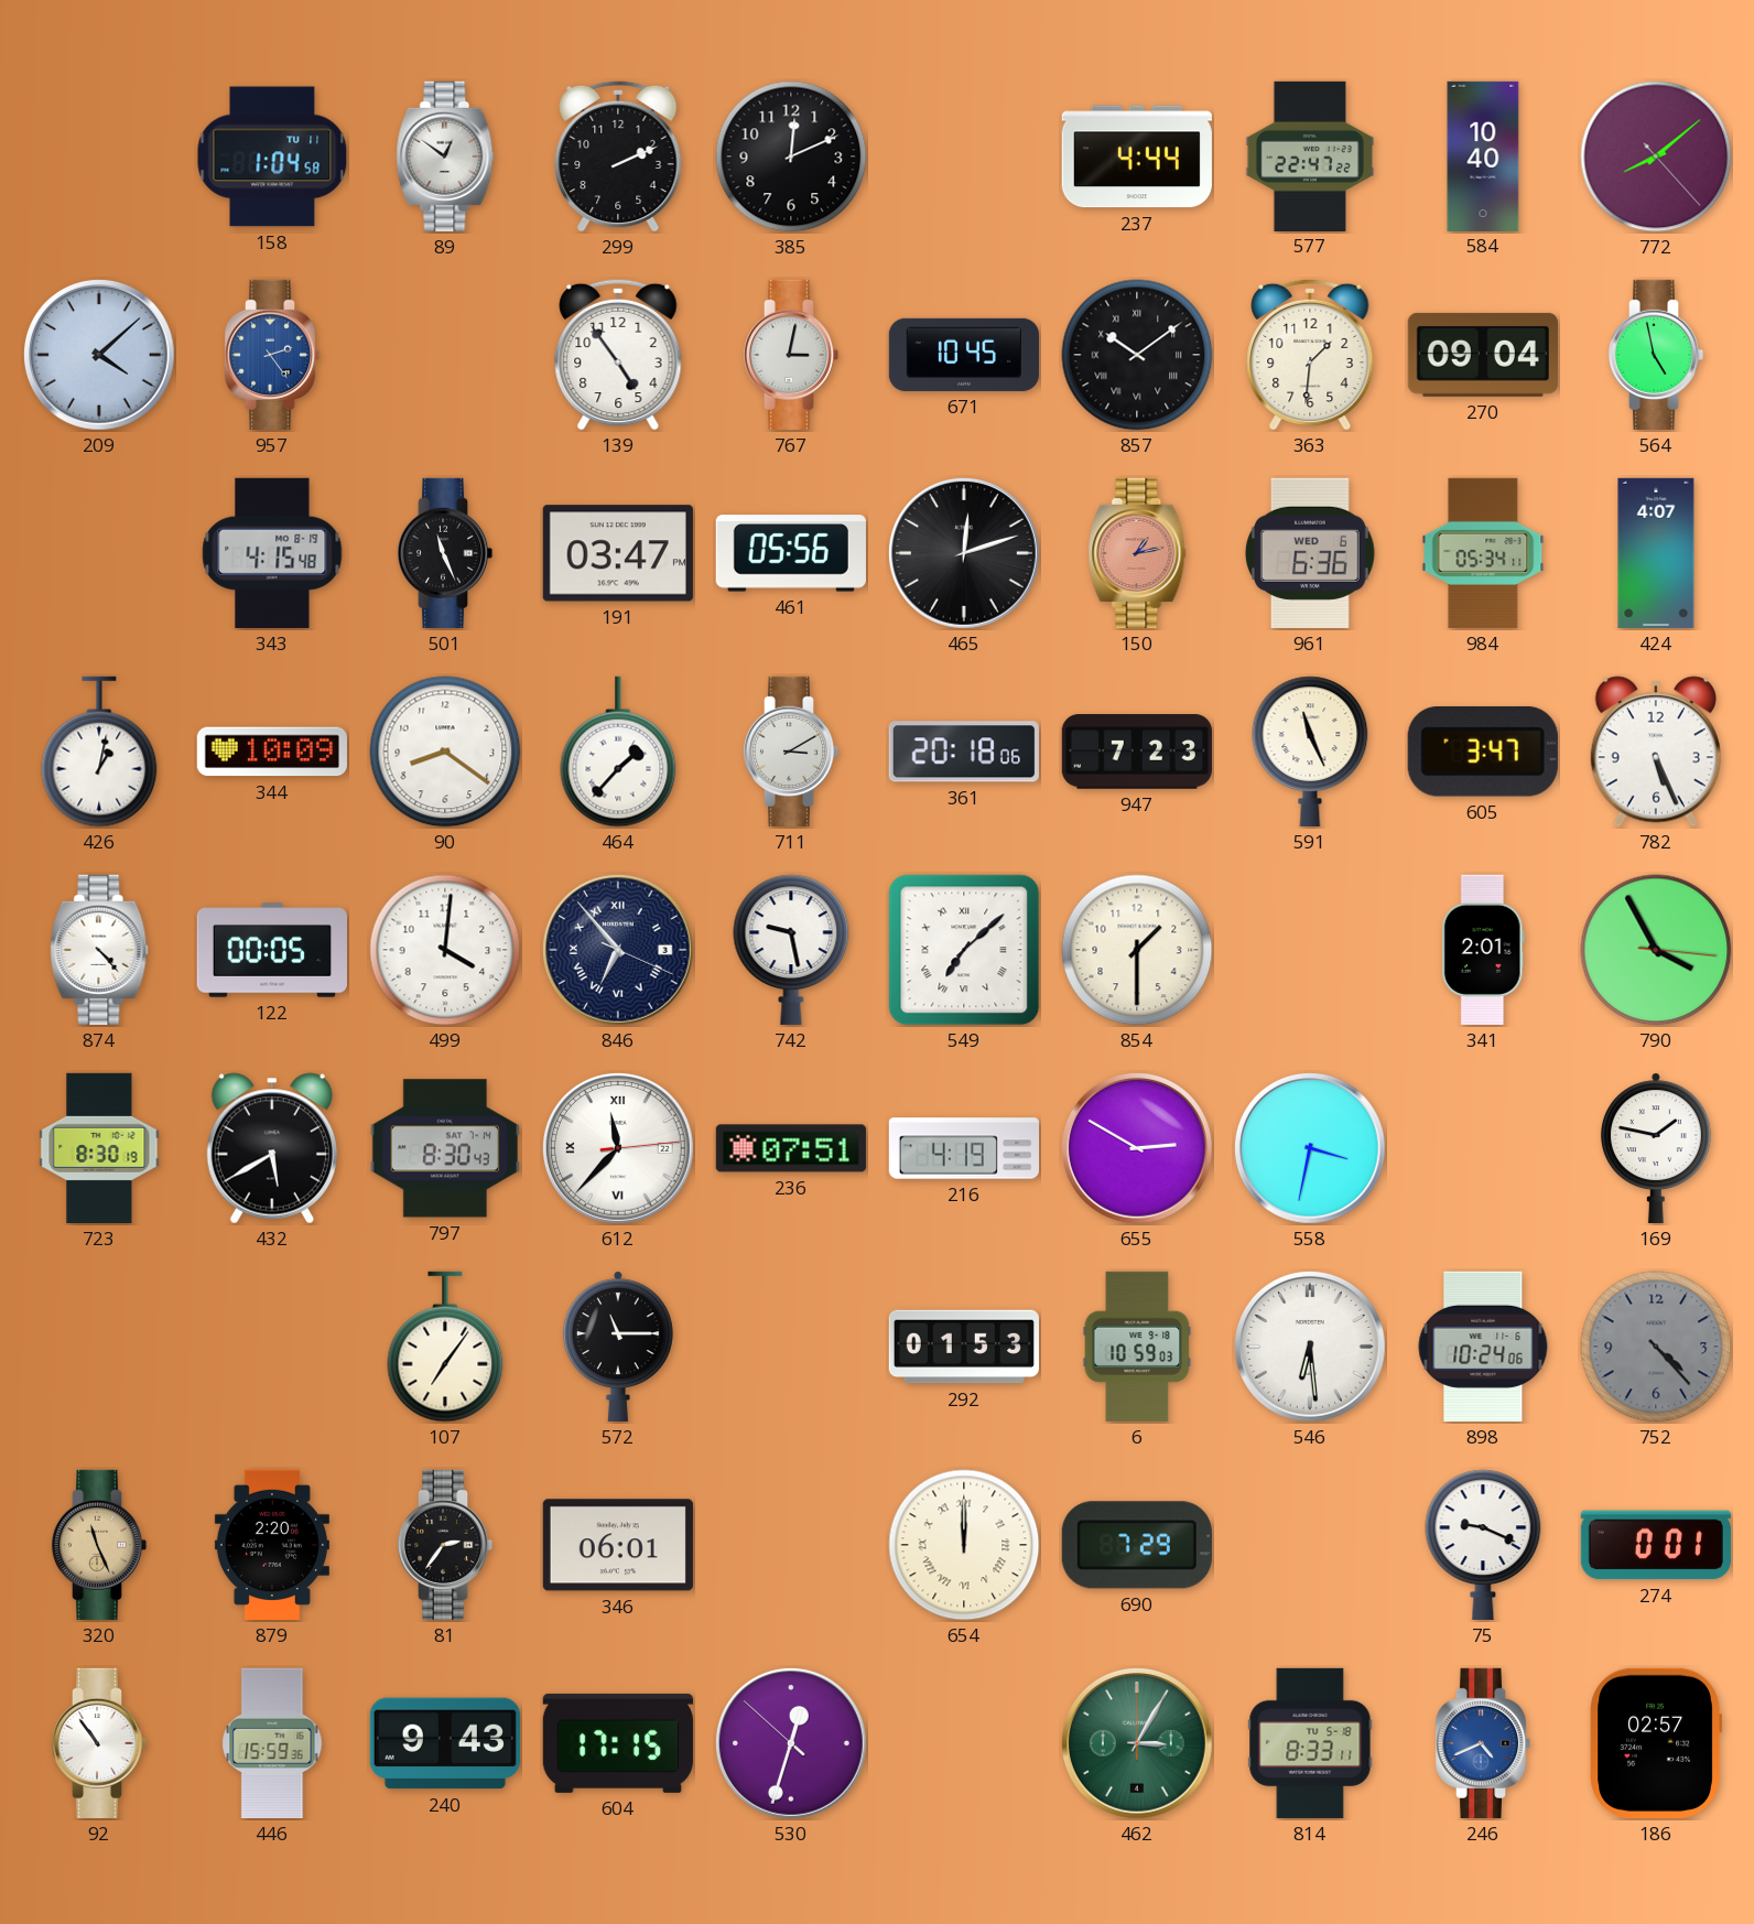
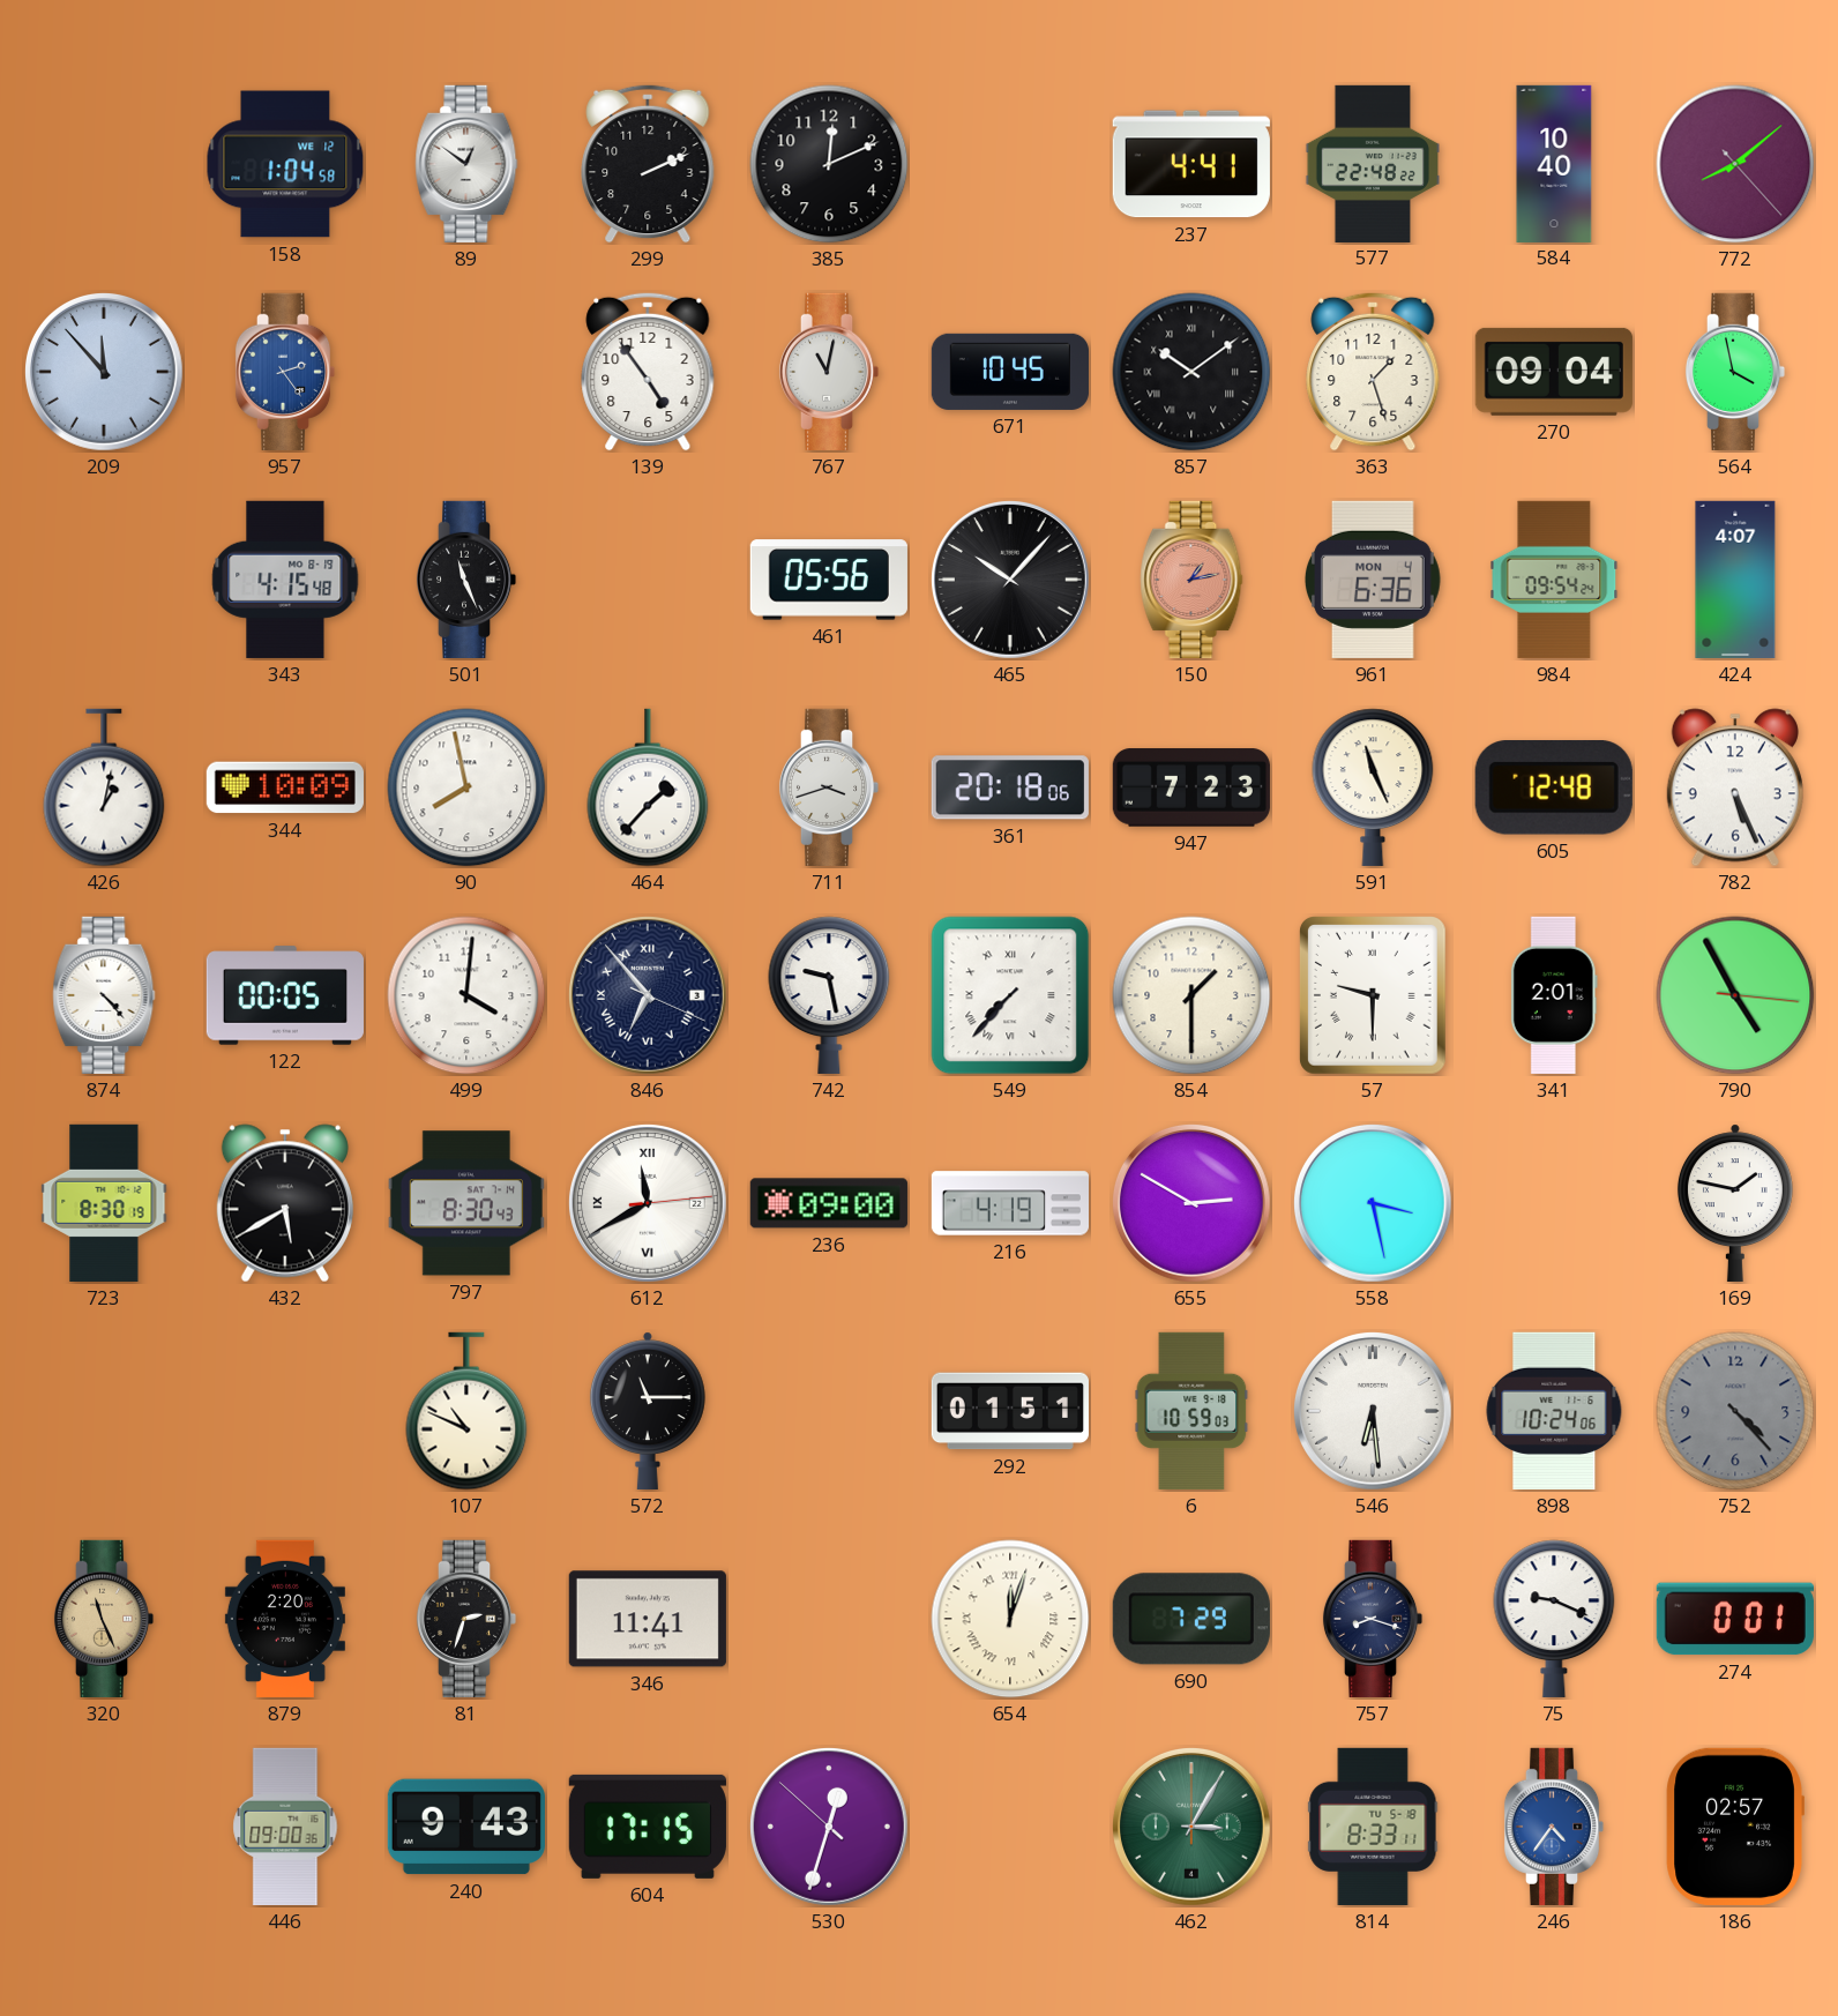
158 date: TU 11 -> WE 12
237: 4:44 -> 4:41
577: 22:47 -> 22:48
209: 4:08 -> 11:53
767: 3:02 -> 11:02
363: 1:31 -> 1:27
564: 4:58 -> 3:58
191: 03:47 -> none
465: 12:12 -> 10:07
961 date: WED 6 -> MON 4
984: 05:34 -> 09:54
90: 8:21 -> 7:58
711: 3:10 -> 3:42
605: 3:47 -> 12:48
549: 7:08 -> 7:37
57: none -> 9:30
790: 3:55 -> 4:55
612: 11:37 -> 11:40
236: 07:51 -> 09:00
558: 3:32 -> 3:28
107: 7:06 -> 10:49
292: 01:53 -> 01:51
81: 2:36 -> 2:33
346: 06:01 -> 11:41
654: 12:00 -> 12:03
757: none -> 8:18
92: 10:54 -> none
446: 15:59 -> 09:00
246: 4:41 -> 4:36
